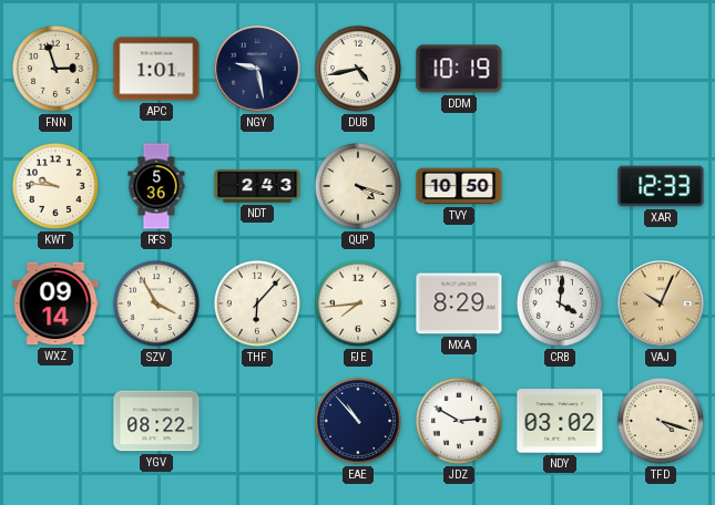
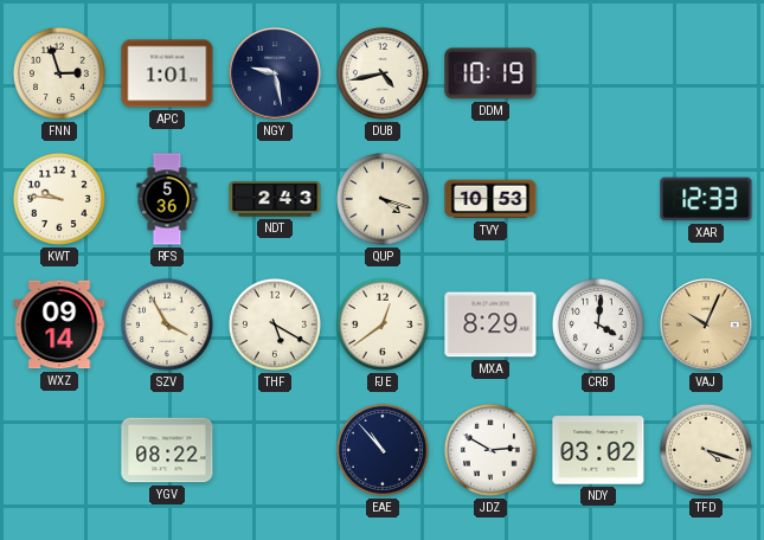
TVY: 10:50 -> 10:53
THF: 6:07 -> 5:20
FJE: 7:44 -> 12:39
